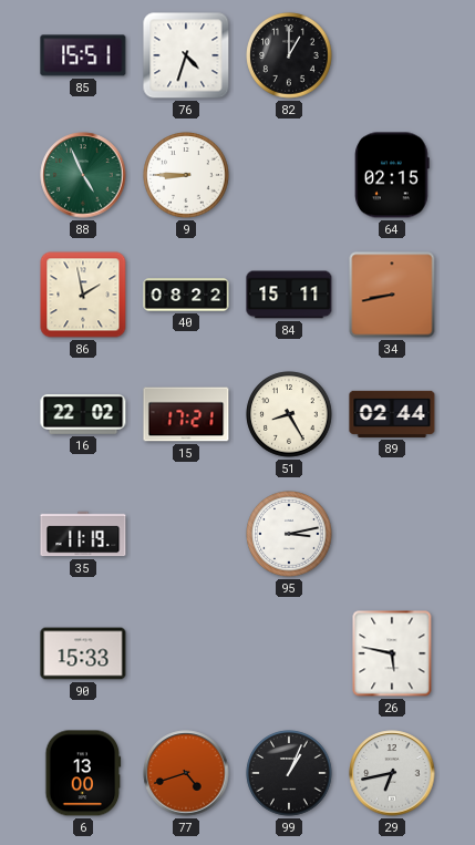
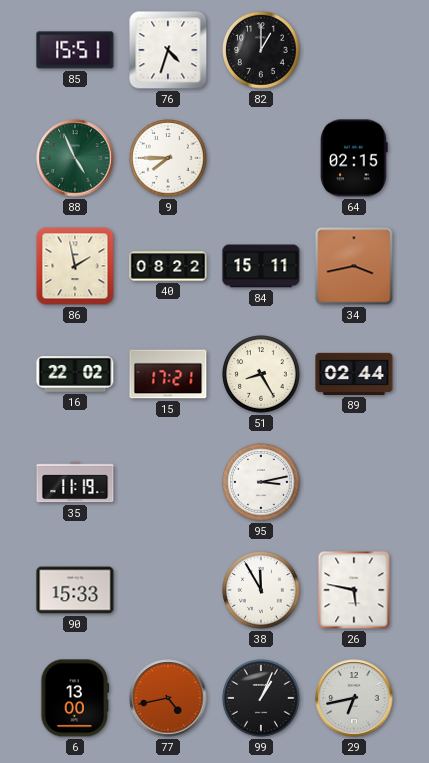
9: 8:45 -> 7:45
34: 8:43 -> 3:43
38: none -> 11:55
77: 4:42 -> 4:43
